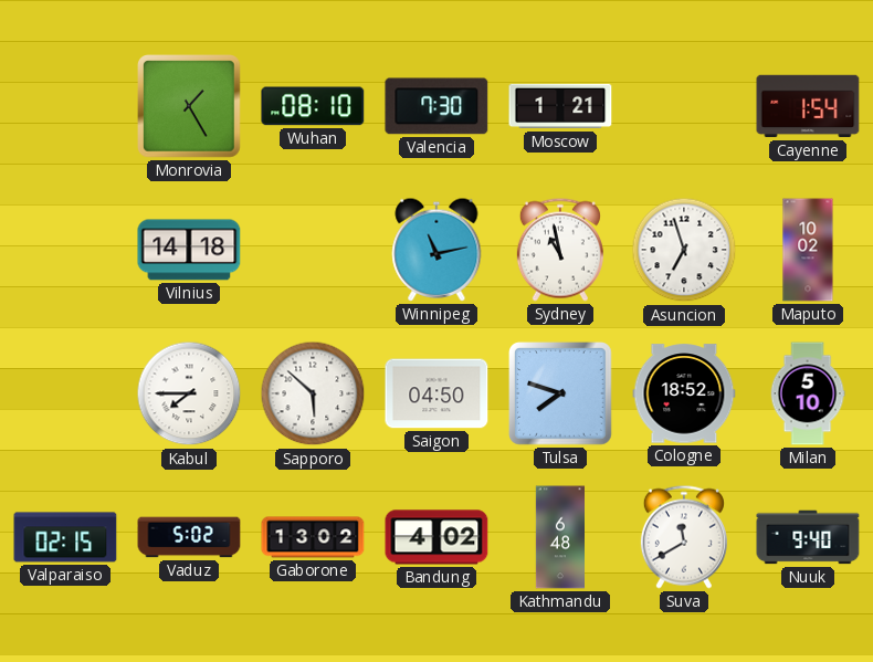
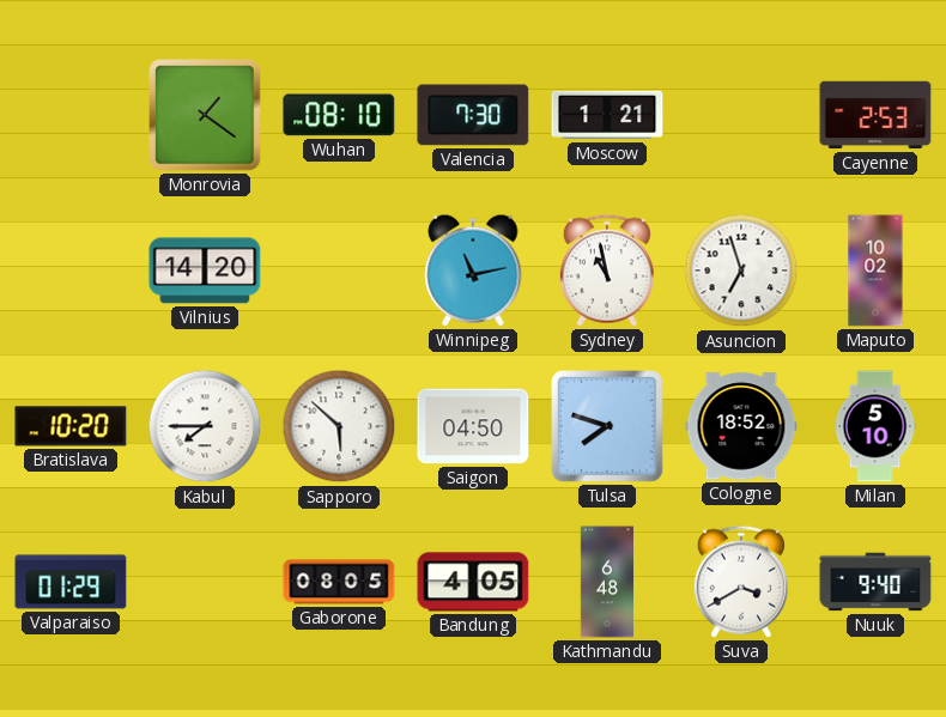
Monrovia: 1:25 -> 1:21
Cayenne: 1:54 -> 2:53
Vilnius: 14:18 -> 14:20
Bratislava: none -> 10:20
Valparaiso: 02:15 -> 01:29
Vaduz: 5:02 -> none
Gaborone: 13:02 -> 08:05
Bandung: 4:02 -> 4:05
Suva: 11:40 -> 3:40
